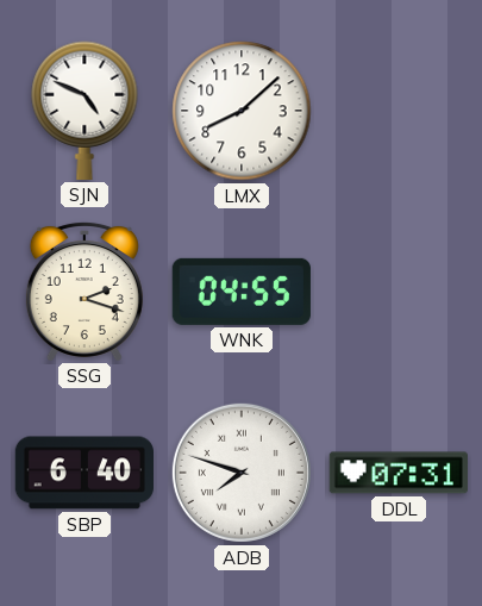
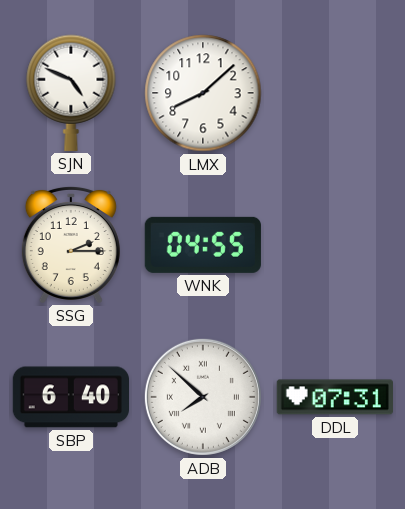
SSG: 2:18 -> 2:15
ADB: 7:48 -> 7:52
